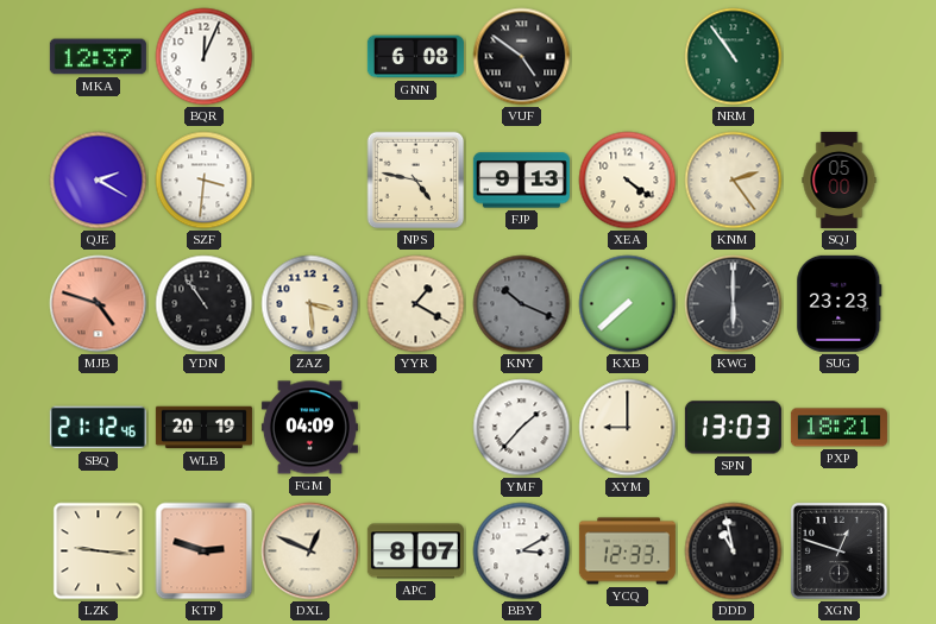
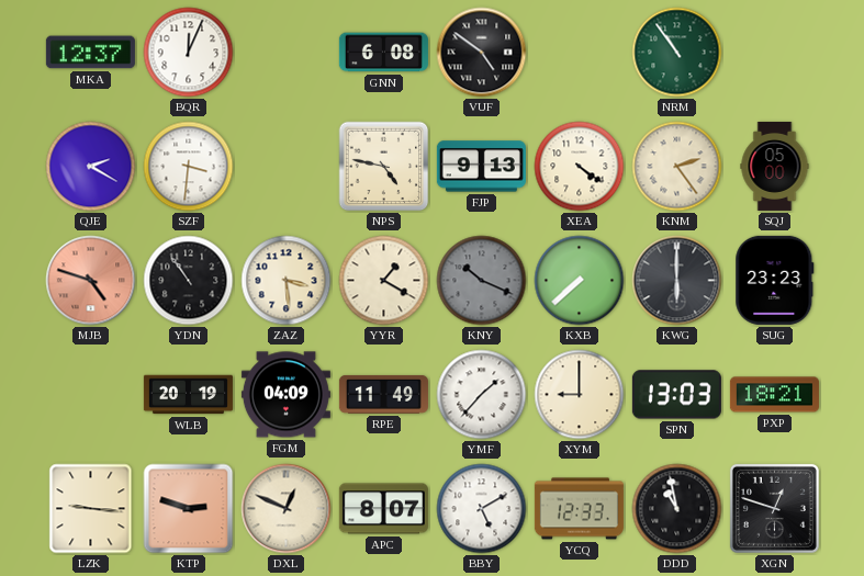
SBQ: 21:12 -> none
RPE: none -> 11:49
BBY: 3:10 -> 5:10
